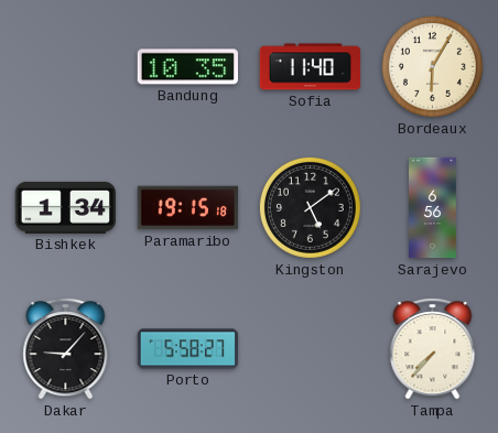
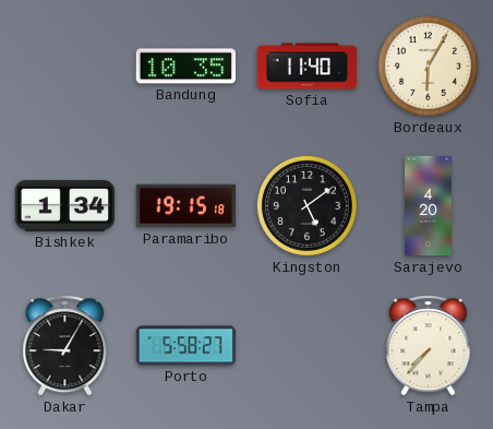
Sarajevo: 6:56 -> 4:20
Dakar: 9:07 -> 9:05
